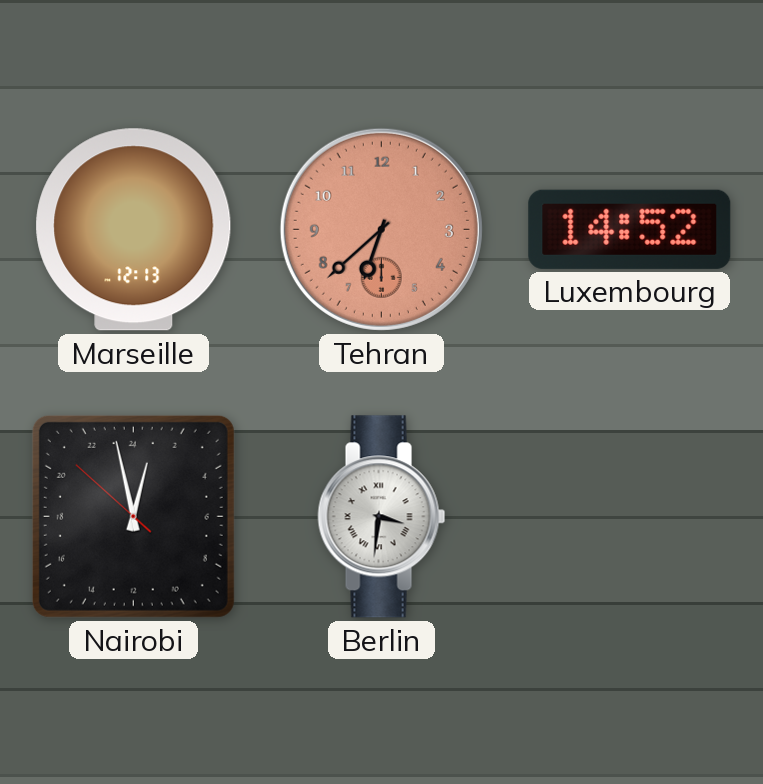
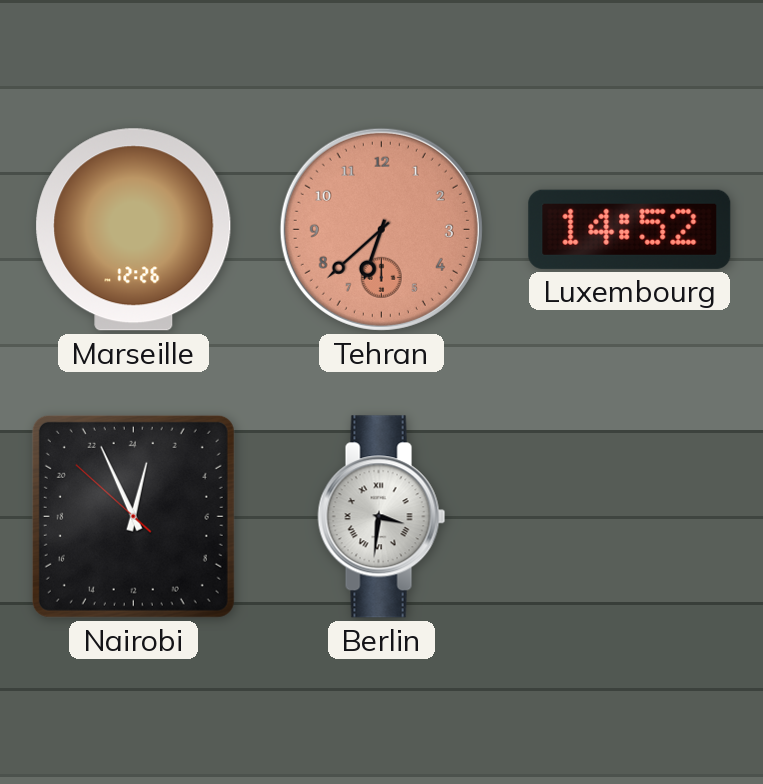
Marseille: 12:13 -> 12:26
Nairobi: 0:57 -> 0:55
